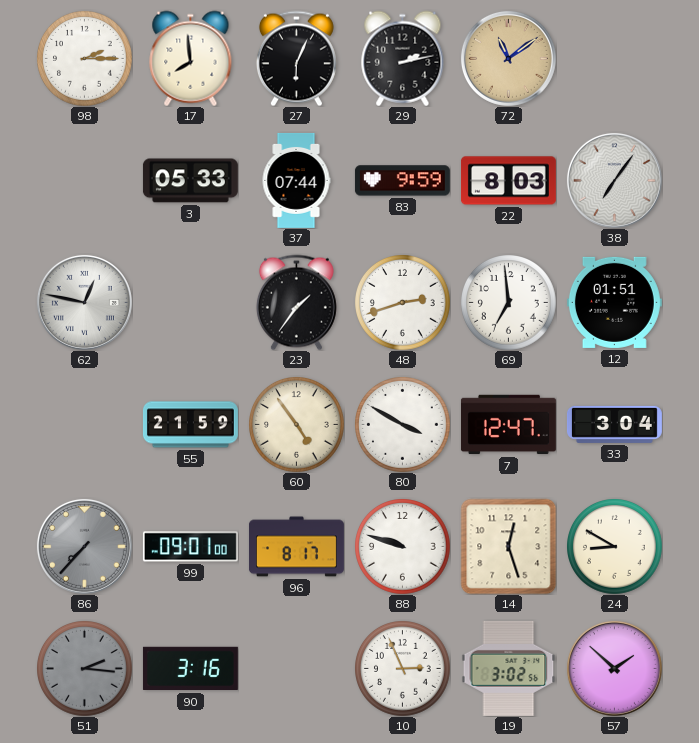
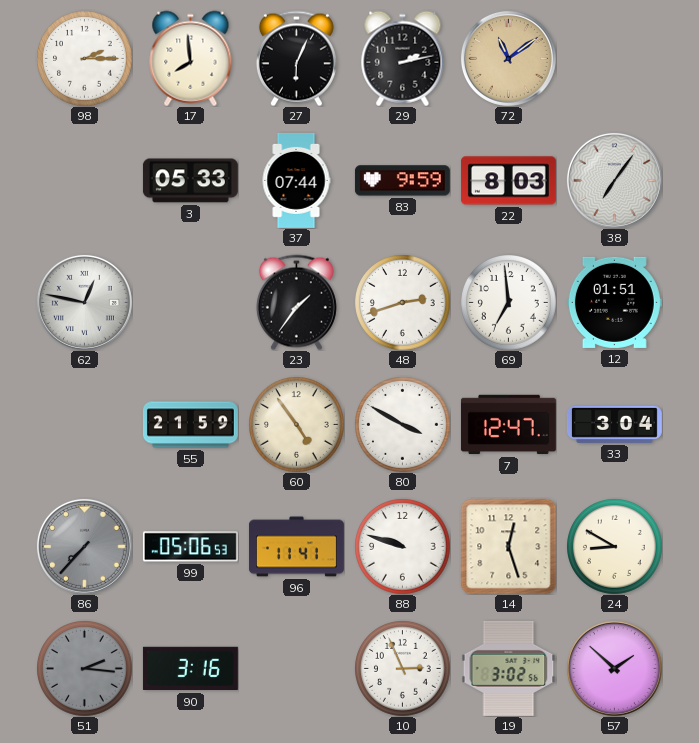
99: 09:01 -> 05:06
96: 8:17 -> 11:41
